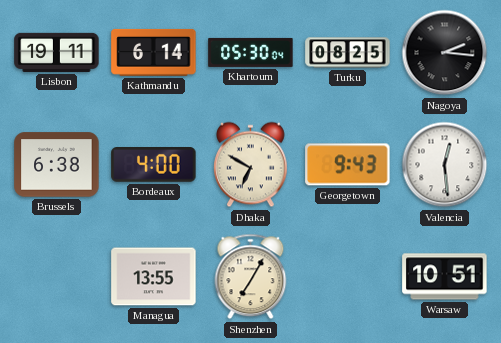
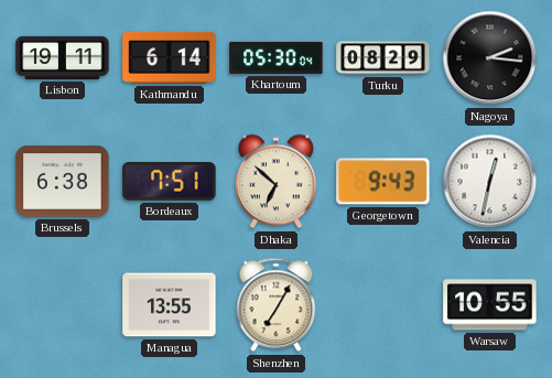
Turku: 08:25 -> 08:29
Bordeaux: 4:00 -> 7:51
Dhaka: 6:50 -> 6:52
Valencia: 12:29 -> 12:32
Warsaw: 10:51 -> 10:55
